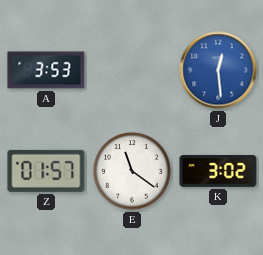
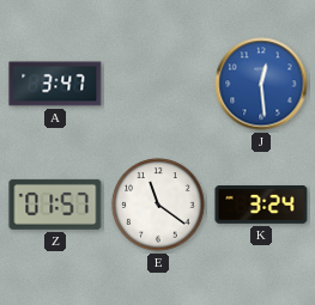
A: 3:53 -> 3:47
K: 3:02 -> 3:24
